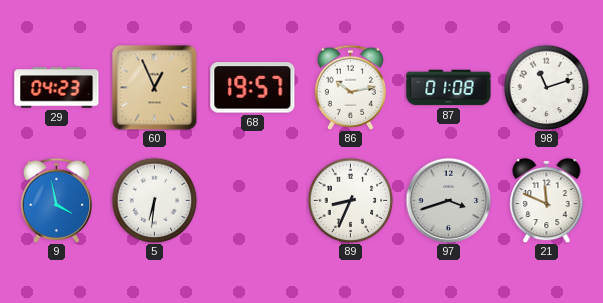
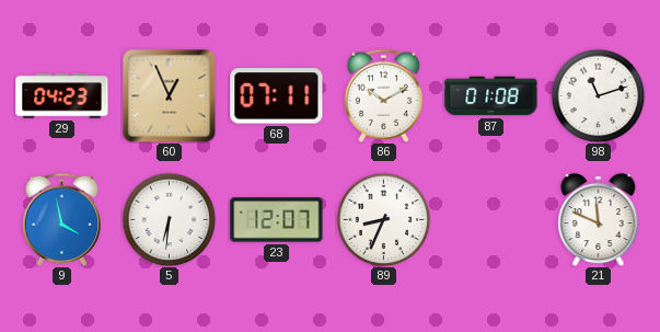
68: 19:57 -> 07:11
86: 10:13 -> 10:10
23: none -> 12:07
97: 3:42 -> none
